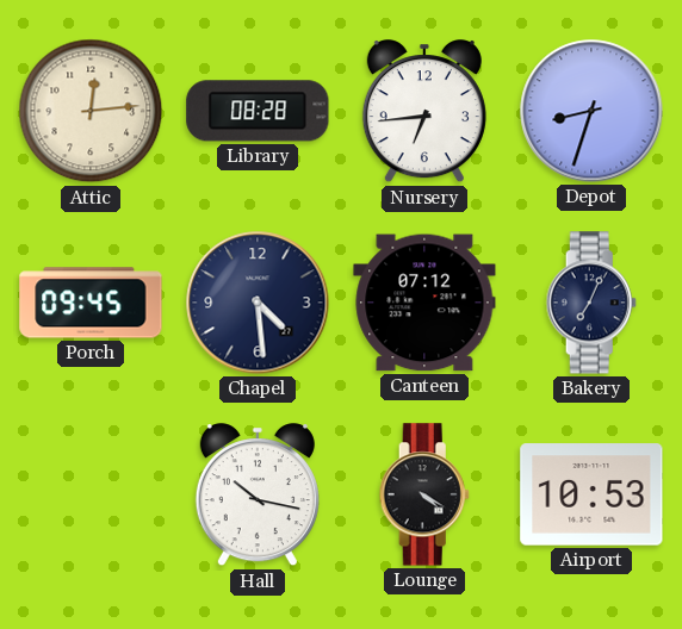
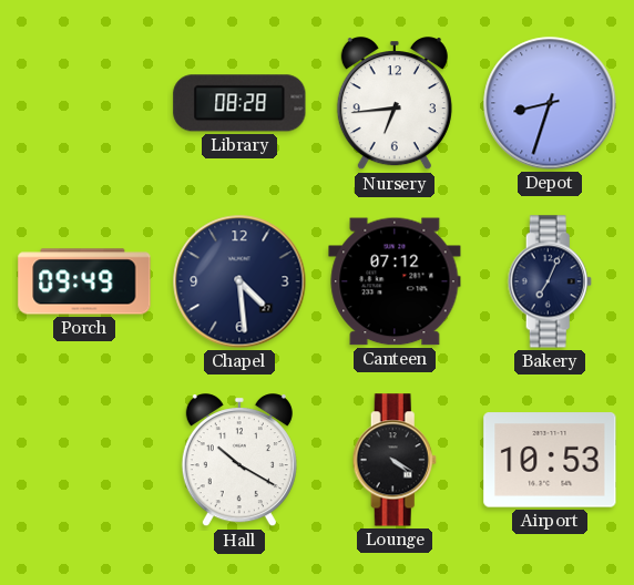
Attic: 12:14 -> none
Porch: 09:45 -> 09:49
Hall: 10:17 -> 10:20
